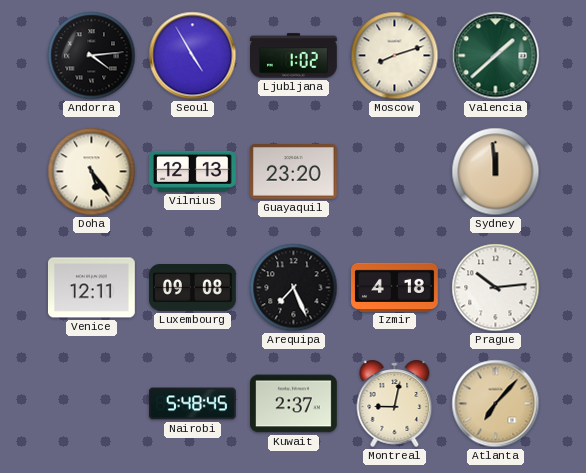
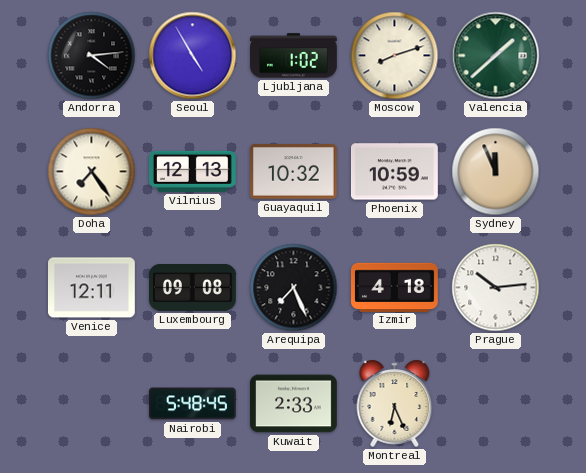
Doha: 5:24 -> 7:24
Guayaquil: 23:20 -> 10:32
Phoenix: none -> 10:59
Sydney: 11:59 -> 11:56
Kuwait: 2:37 -> 2:33
Montreal: 9:02 -> 6:26
Atlanta: 7:07 -> none
